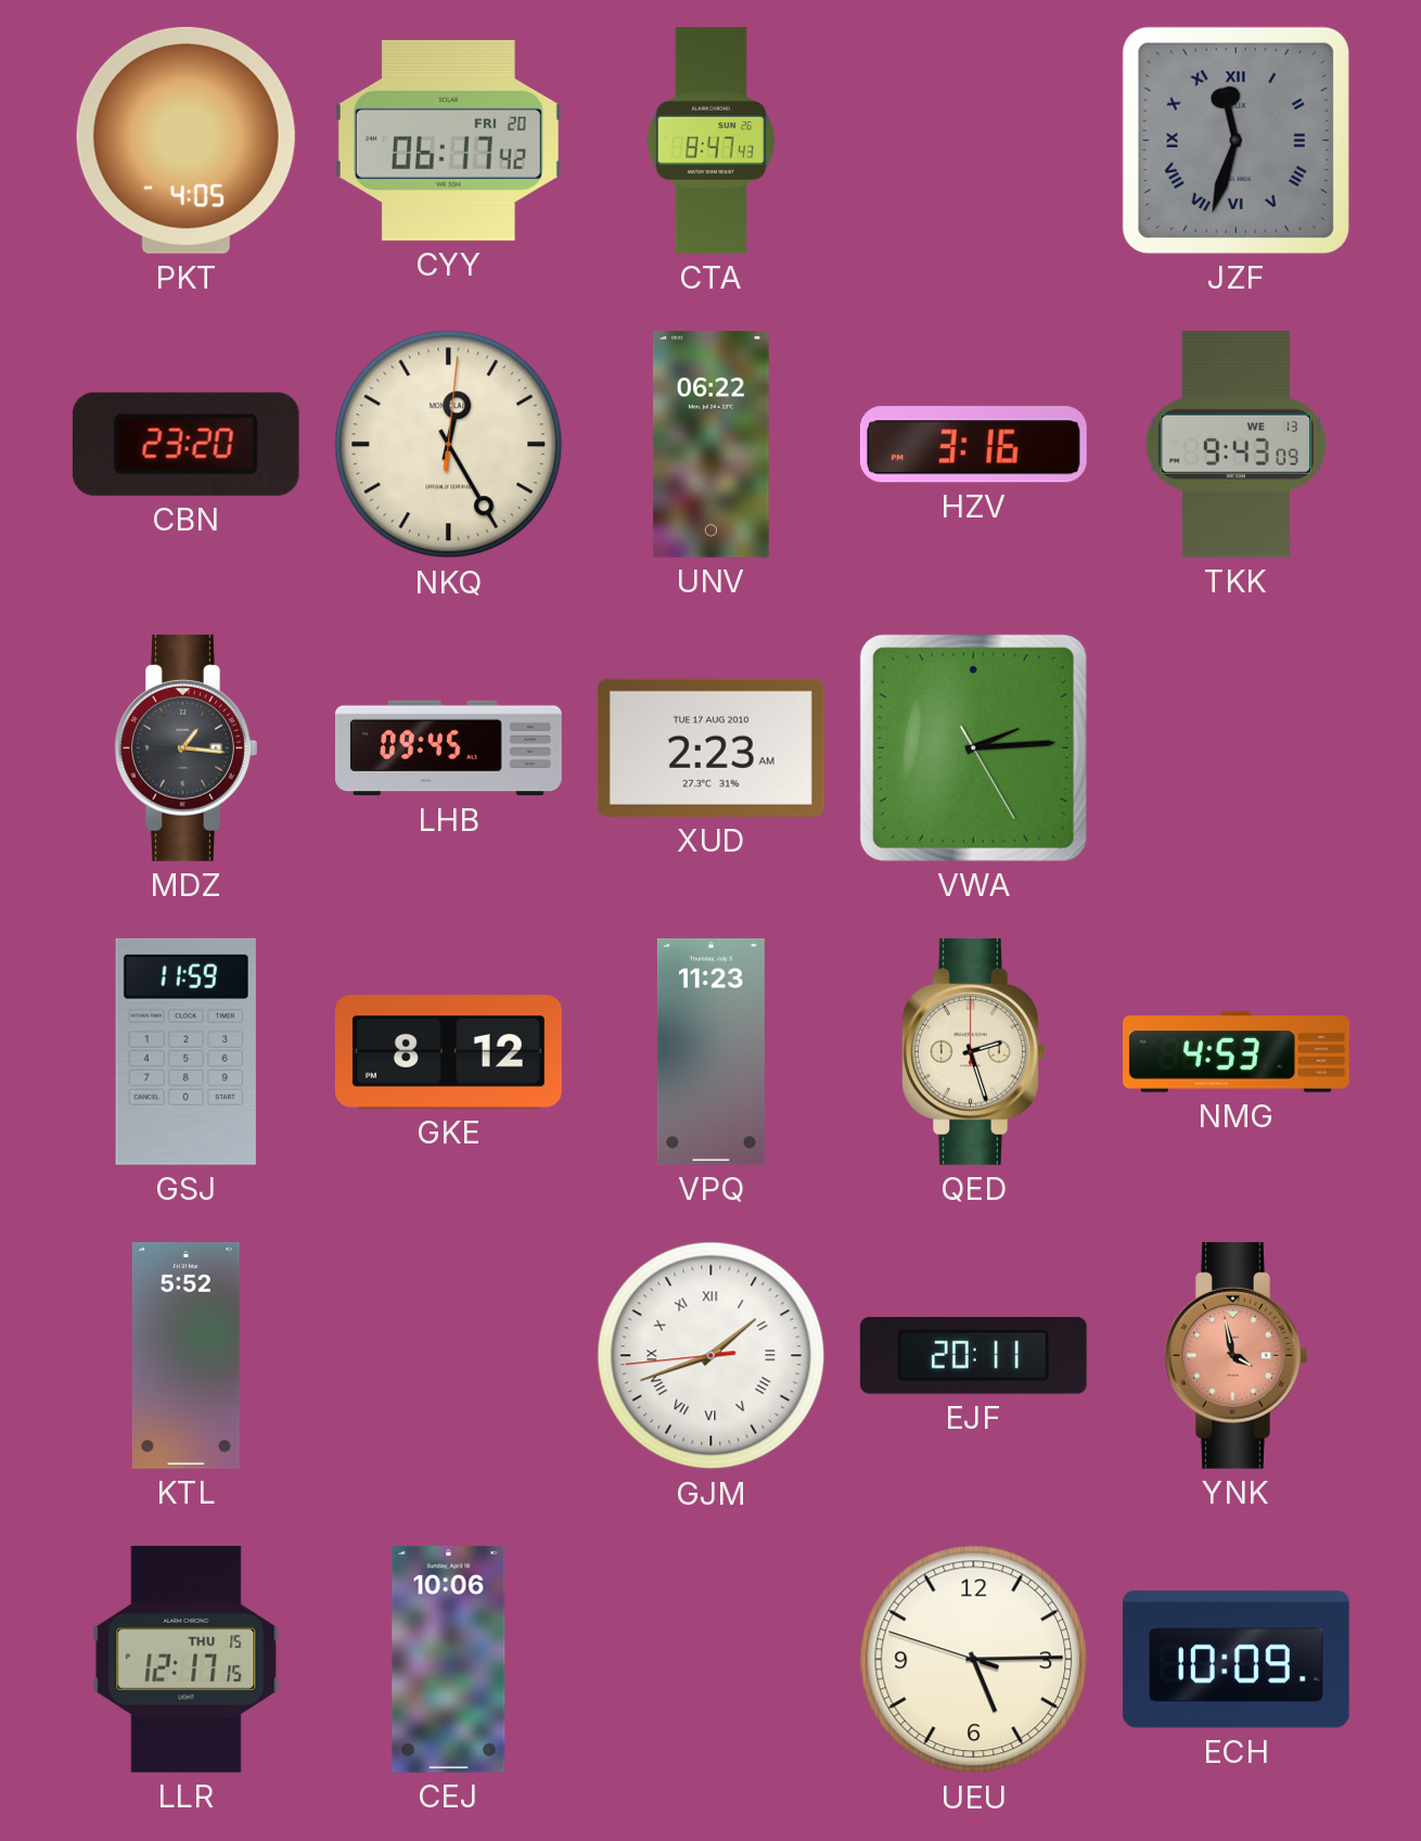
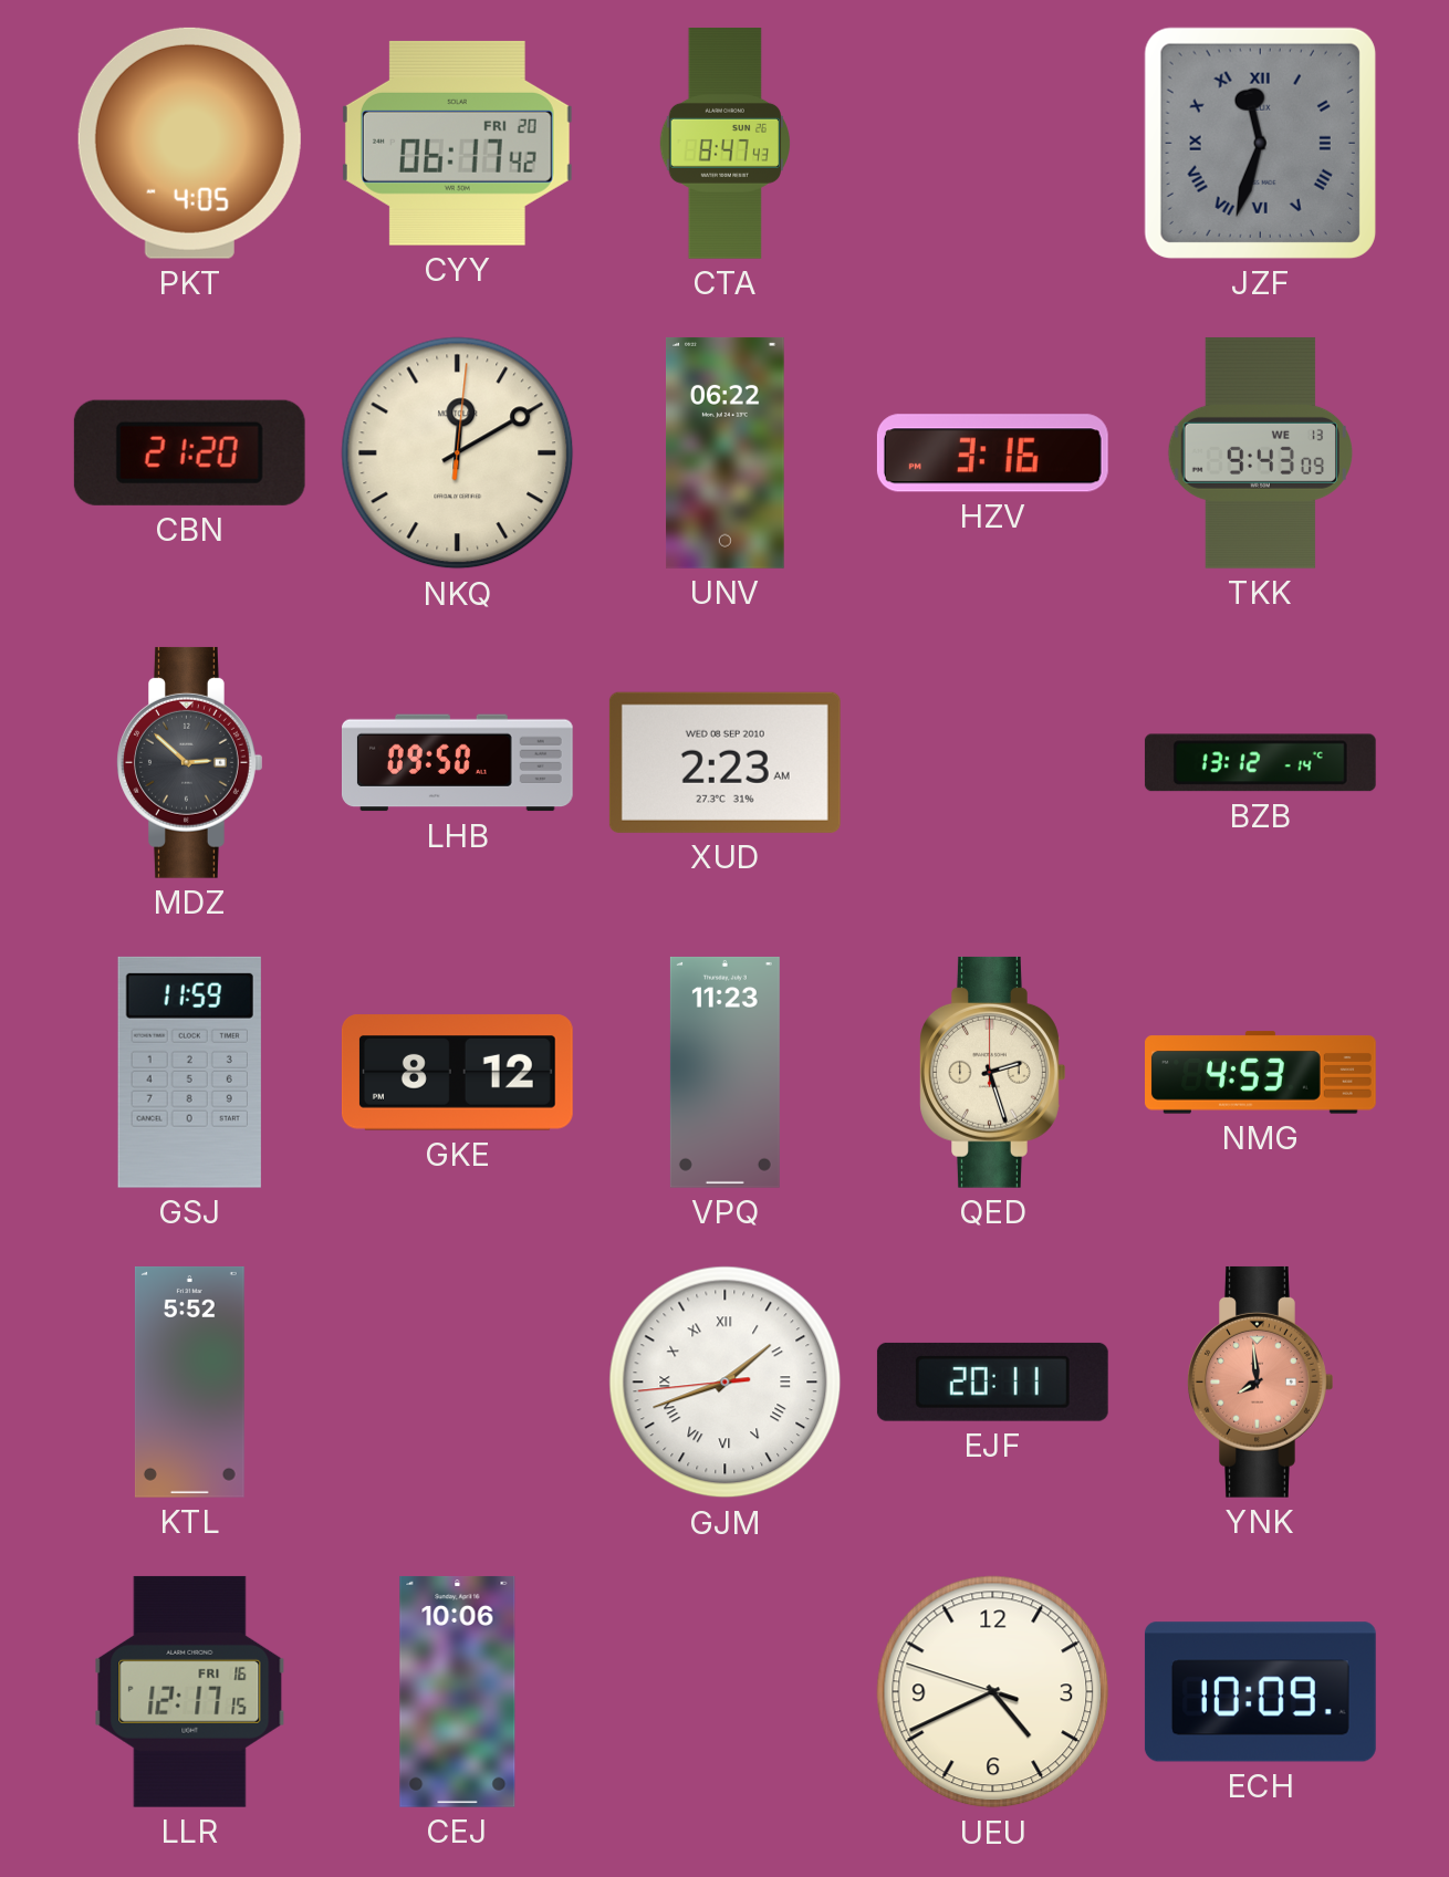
CBN: 23:20 -> 21:20
NKQ: 12:25 -> 12:10
MDZ: 1:16 -> 2:52
LHB: 09:45 -> 09:50
XUD date: TUE 17 AUG 2010 -> WED 08 SEP 2010
VWA: 2:14 -> none
BZB: none -> 13:12
YNK: 3:58 -> 7:59
LLR date: THU 15 -> FRI 16
UEU: 5:14 -> 4:40
